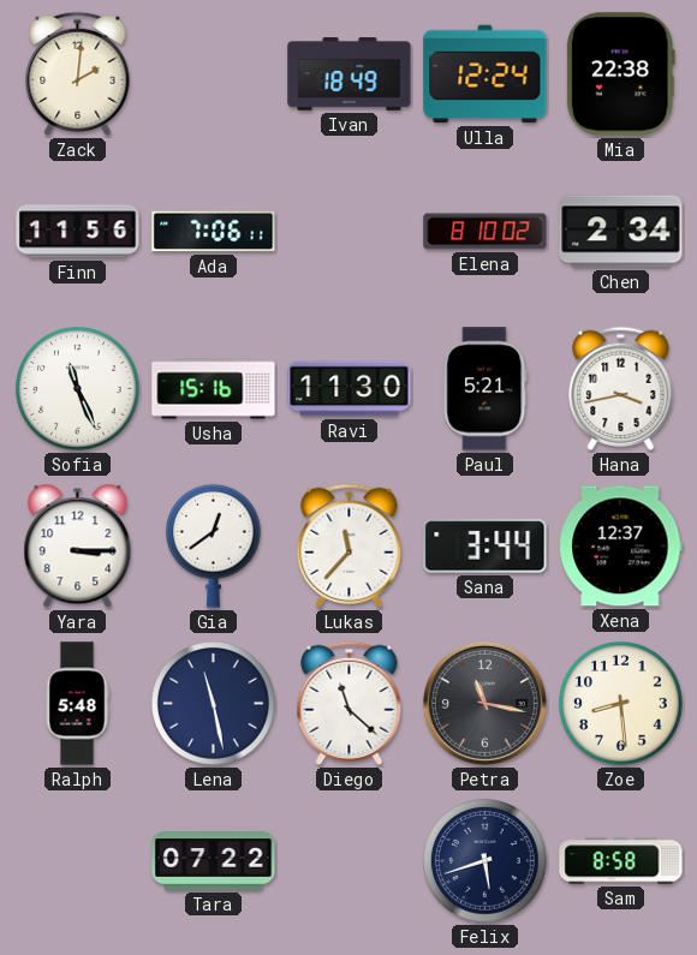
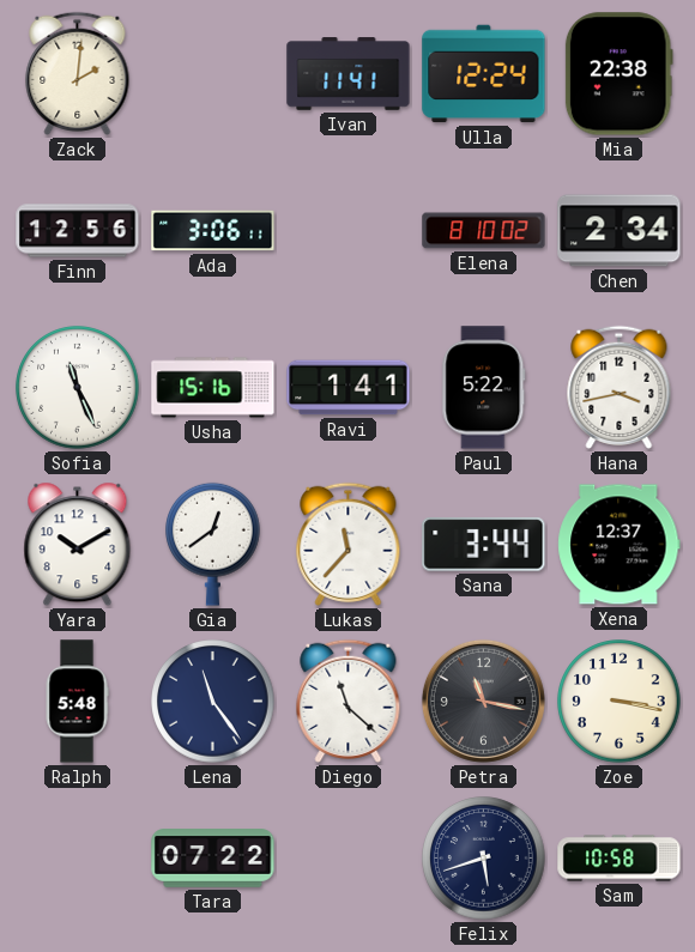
Ivan: 18:49 -> 11:41
Finn: 11:56 -> 12:56
Ada: 7:06 -> 3:06
Ravi: 11:30 -> 1:41
Paul: 5:21 -> 5:22
Yara: 3:15 -> 10:10
Lena: 11:28 -> 11:24
Zoe: 8:29 -> 3:17
Sam: 8:58 -> 10:58
